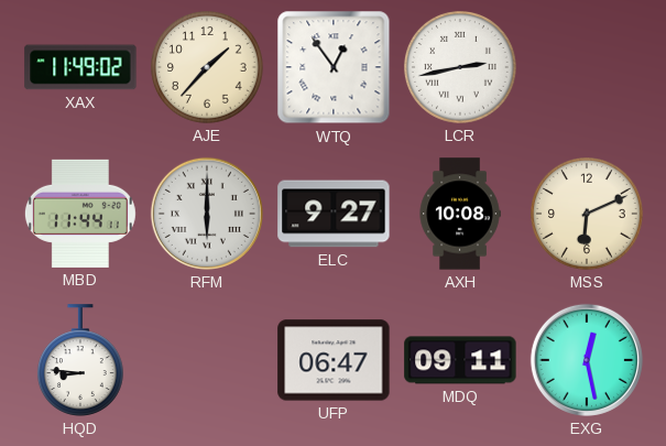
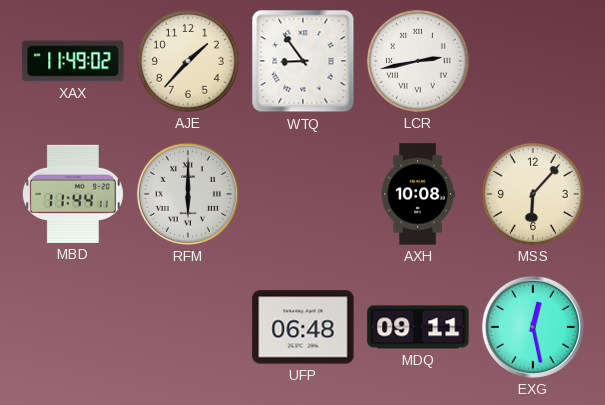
WTQ: 12:54 -> 8:54
ELC: 9:27 -> none
MSS: 6:11 -> 6:07
HQD: 8:46 -> none
UFP: 06:47 -> 06:48
